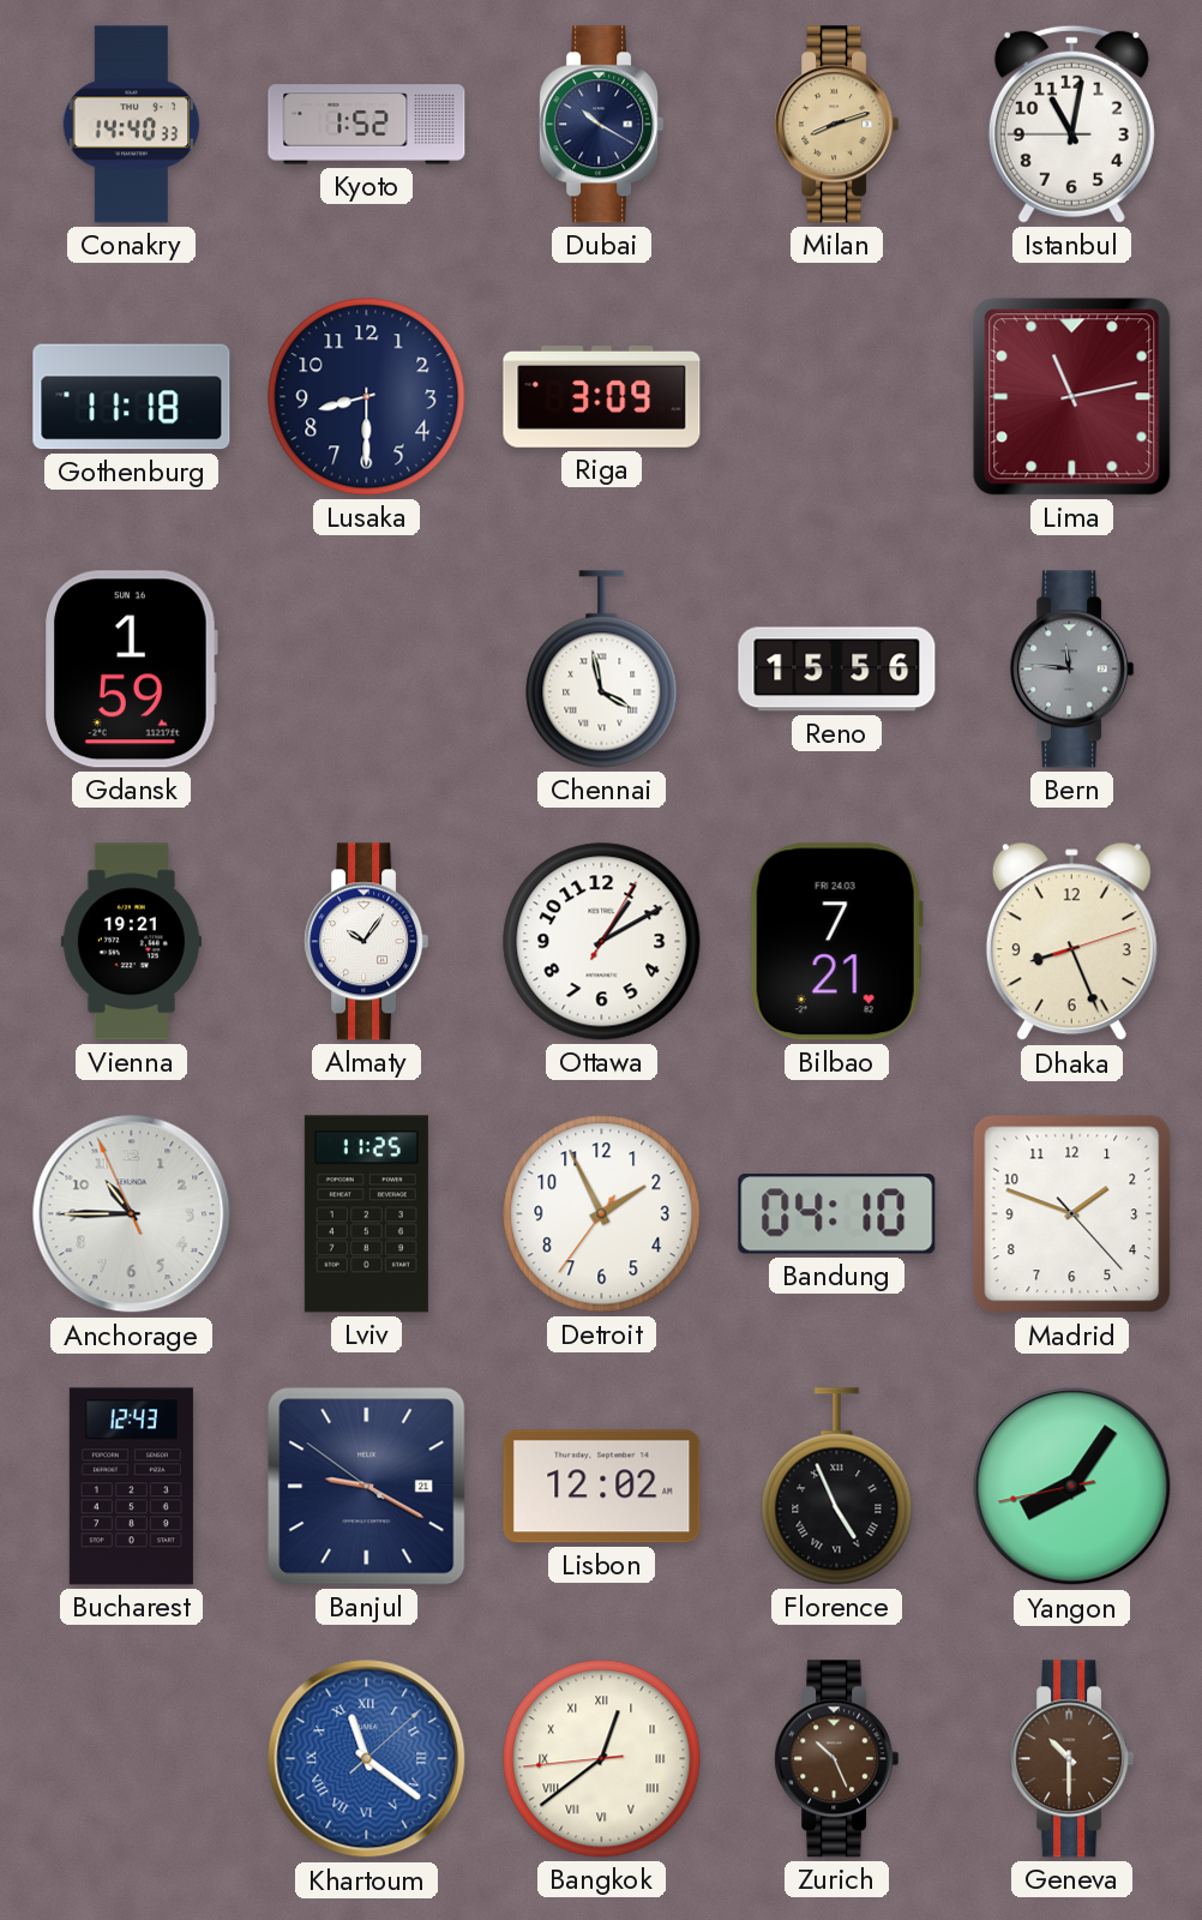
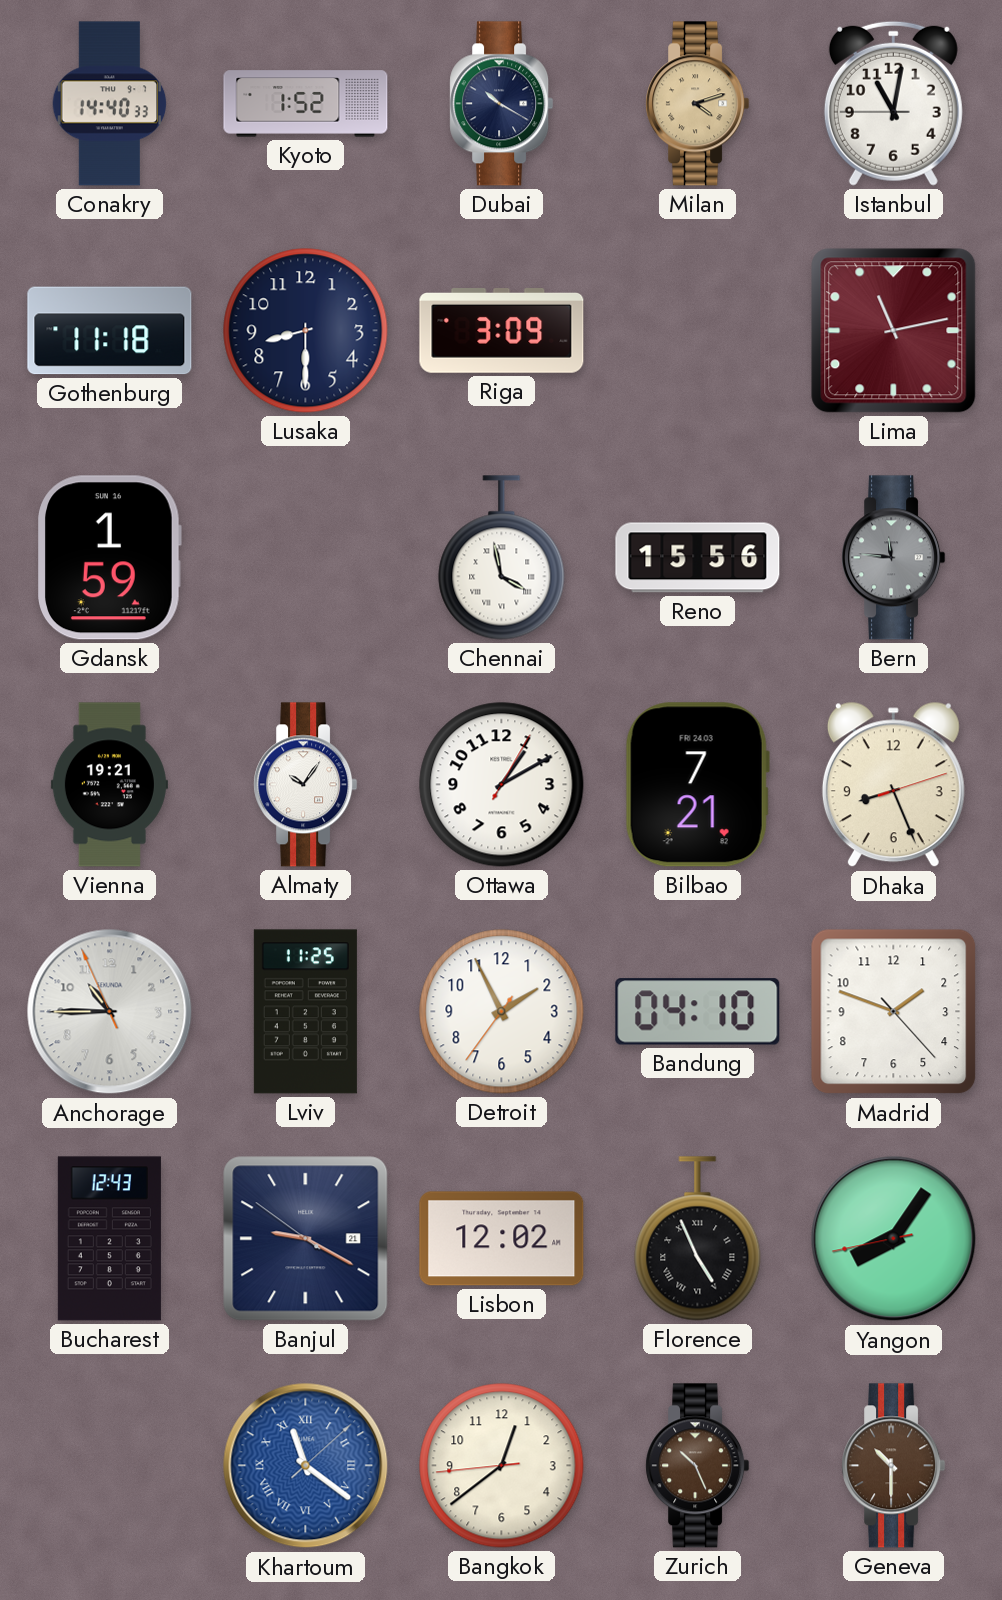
Milan: 8:12 -> 4:12
Bangkok numerals: Roman -> Arabic
